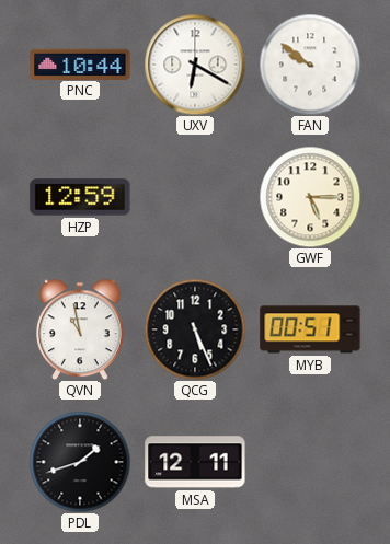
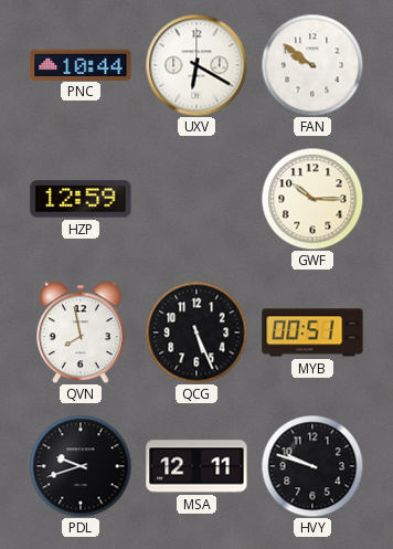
GWF: 5:15 -> 10:15
QVN: 10:58 -> 7:58
PDL: 1:42 -> 9:42
HVY: none -> 9:48
